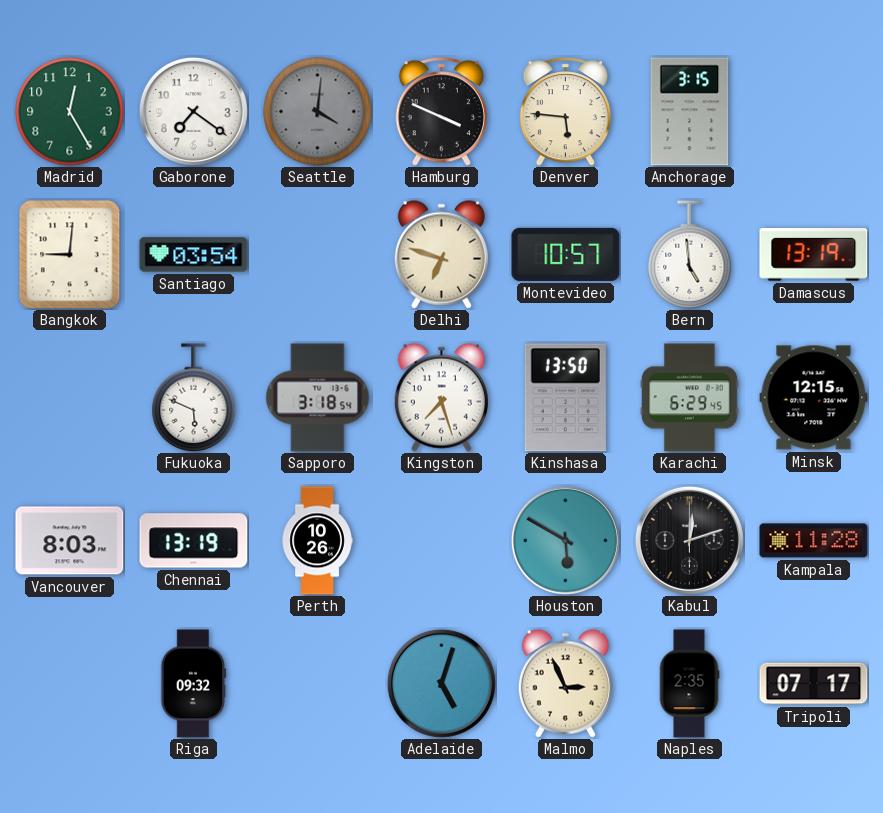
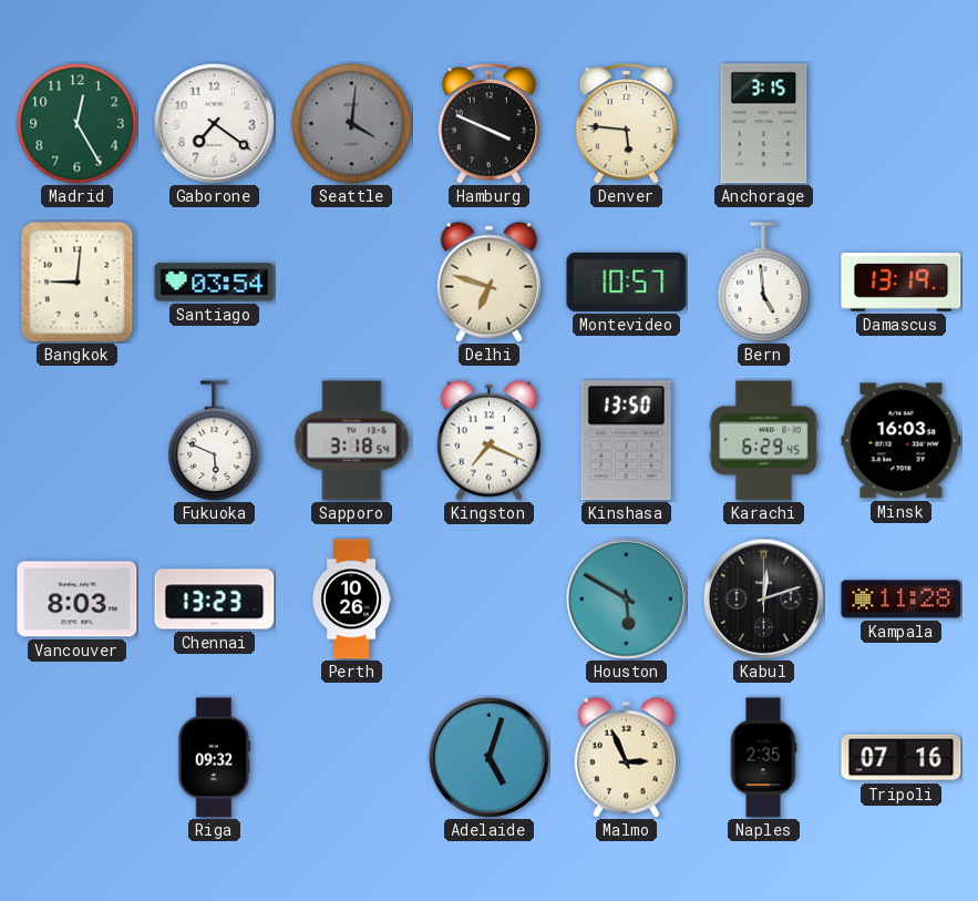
Kingston: 7:27 -> 7:19
Minsk: 12:15 -> 16:03
Chennai: 13:19 -> 13:23
Tripoli: 07:17 -> 07:16
